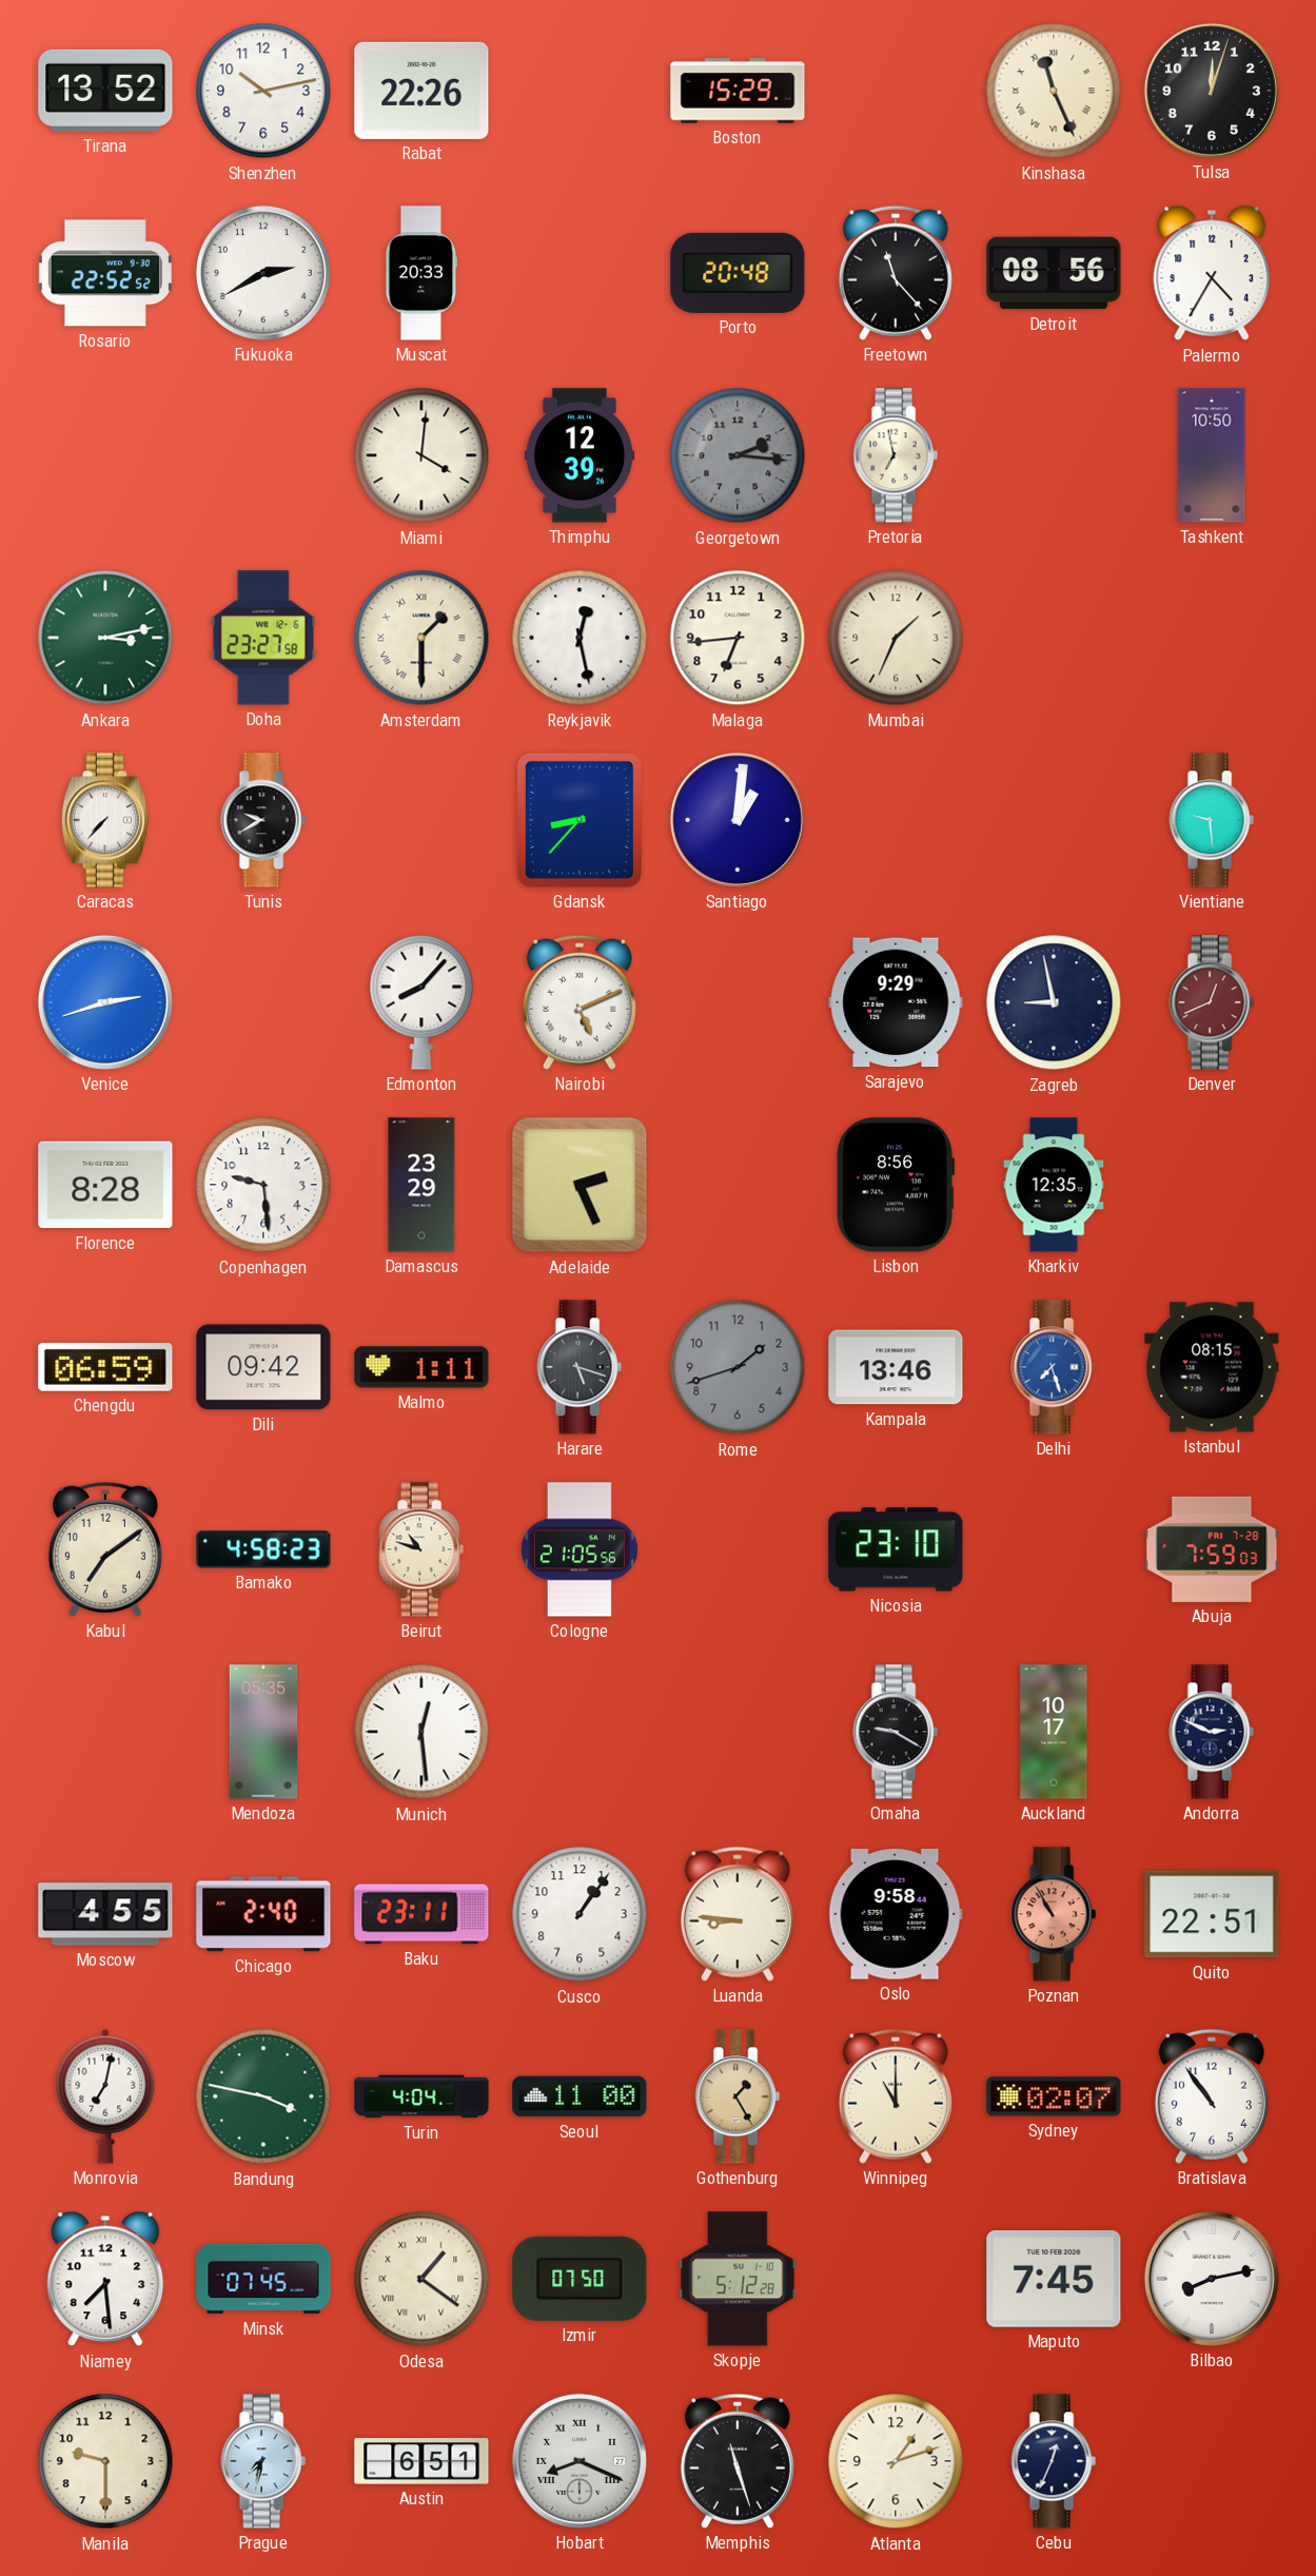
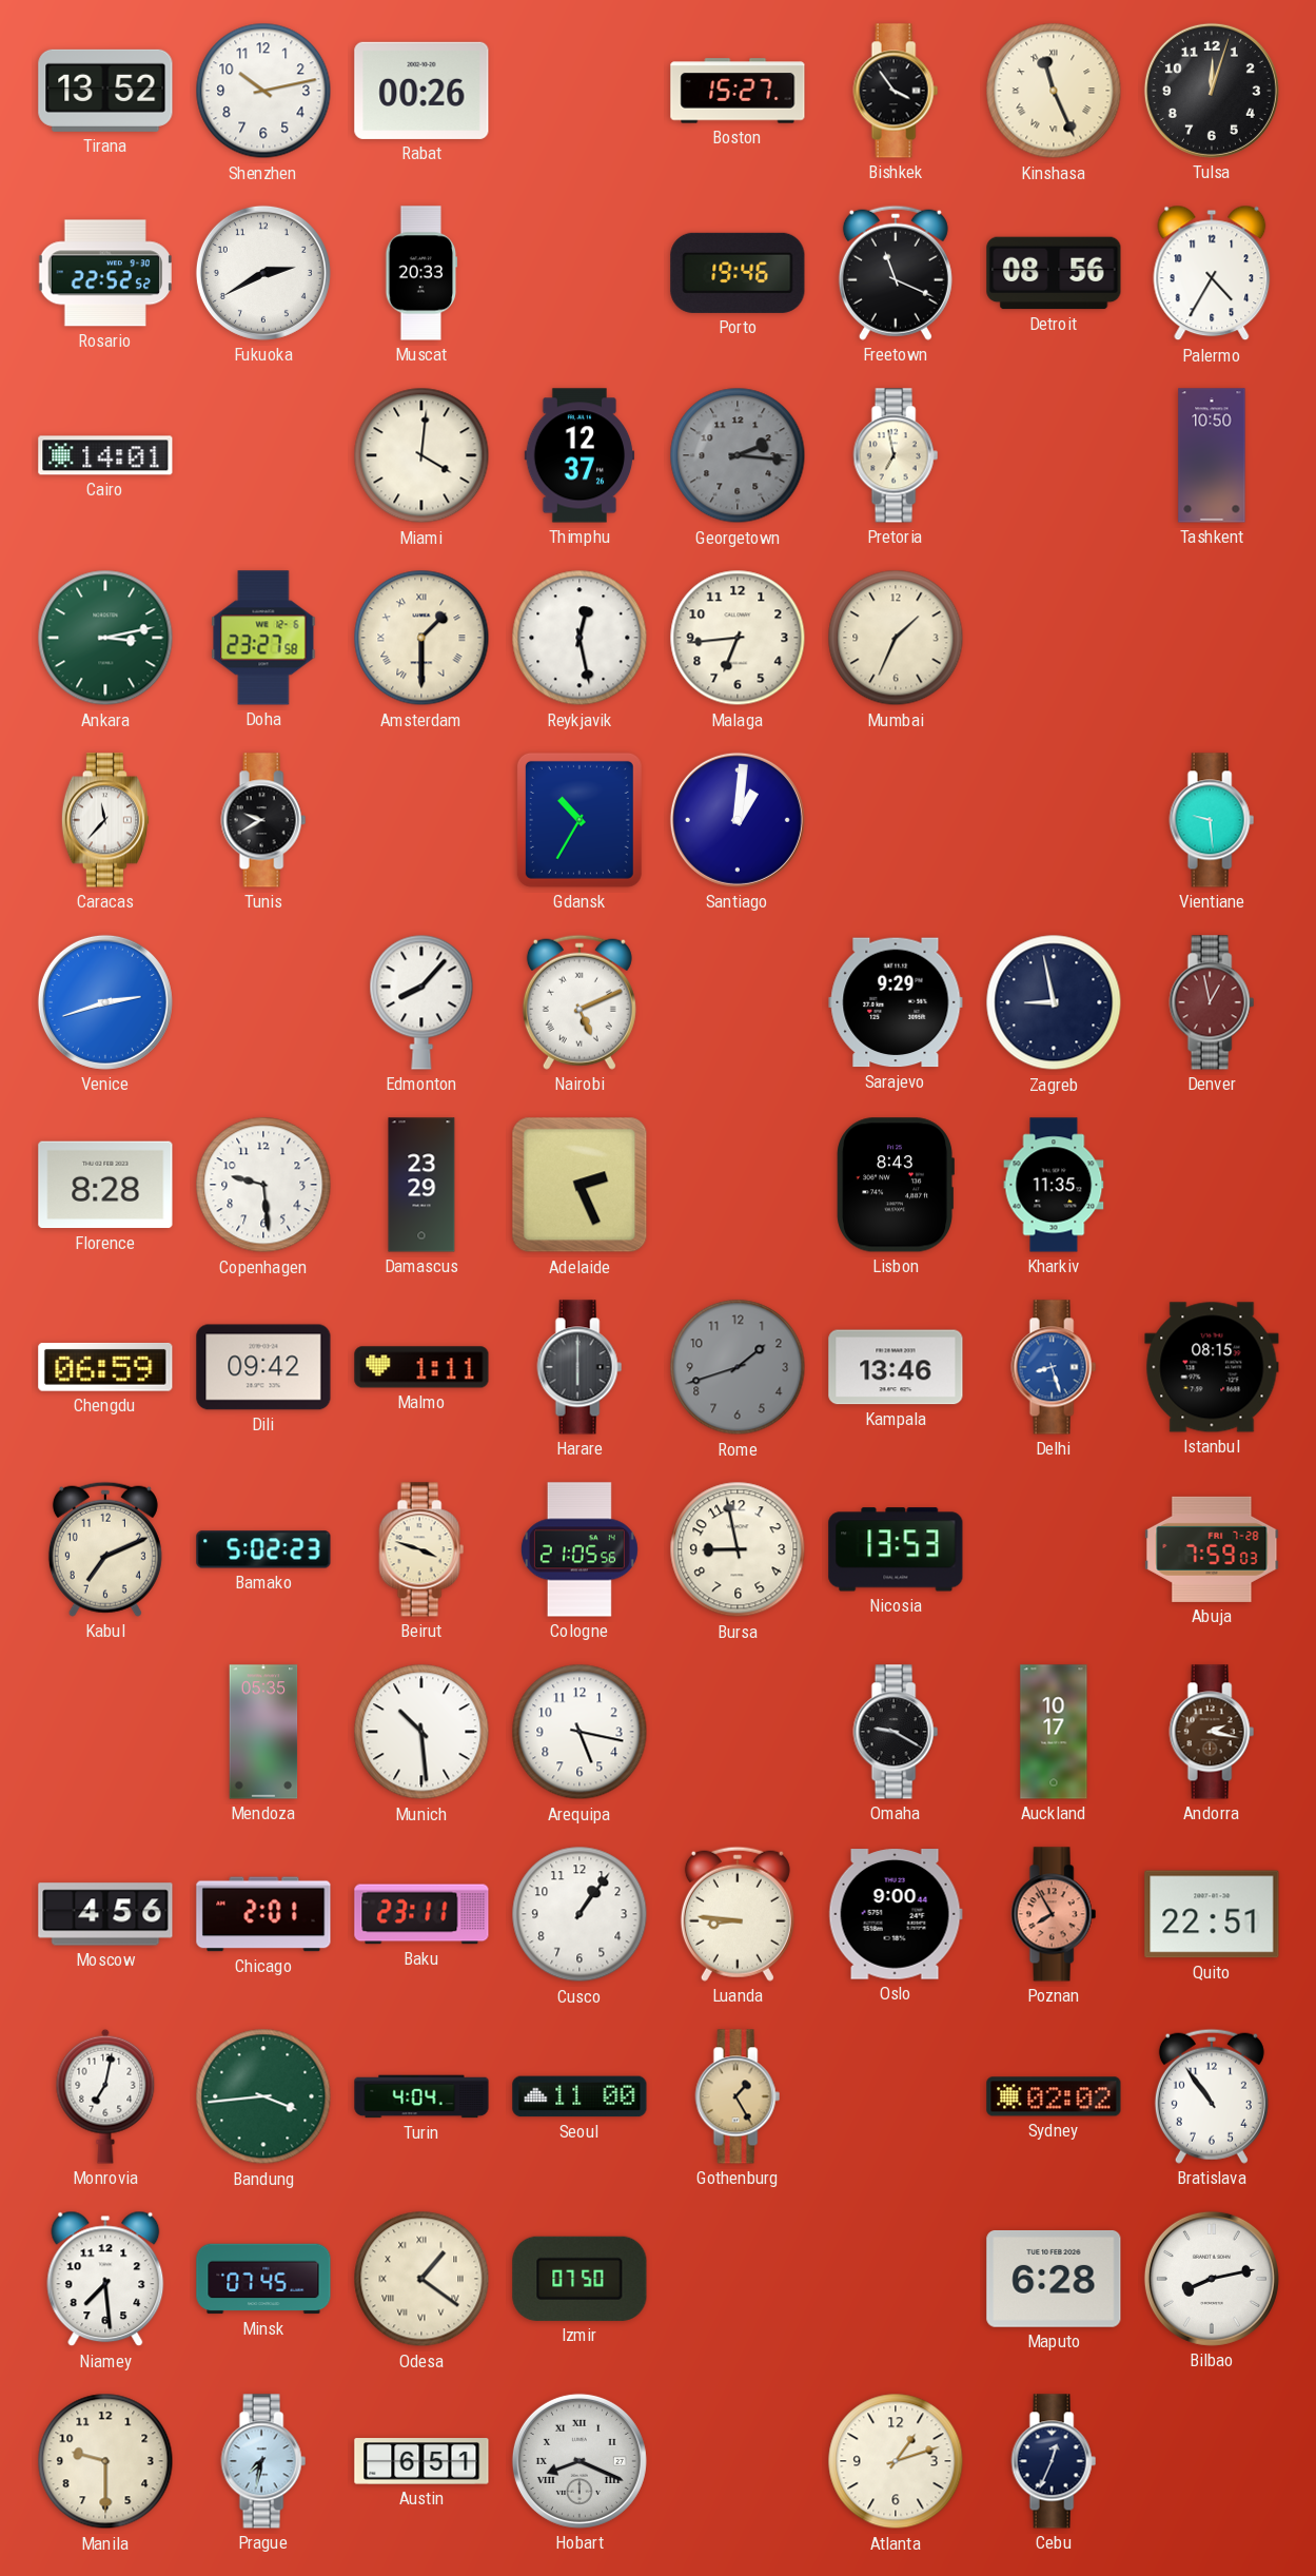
Rabat: 22:26 -> 00:26
Boston: 15:29 -> 15:27
Bishkek: none -> 3:54
Porto: 20:48 -> 19:46
Freetown: 11:23 -> 11:19
Cairo: none -> 14:01
Thimphu: 12:39 -> 12:37
Caracas: 7:37 -> 11:37
Gdansk: 8:37 -> 10:35
Denver: 12:41 -> 12:58
Lisbon: 8:56 -> 8:43
Kharkiv: 12:35 -> 11:35
Harare: 5:18 -> 6:00
Delhi: 7:27 -> 8:27
Kabul: 7:09 -> 7:11
Bamako: 4:58 -> 5:02
Beirut: 10:48 -> 3:48
Bursa: none -> 8:58
Nicosia: 23:10 -> 13:53
Munich: 12:29 -> 10:29
Arequipa: none -> 5:17
Andorra: 2:49 -> 2:17
Andorra dial: navy -> brown
Moscow: 4:55 -> 4:56
Chicago: 2:40 -> 2:01
Oslo: 9:58 -> 9:00
Poznan: 10:55 -> 7:55
Bandung: 3:47 -> 3:44
Winnipeg: 11:00 -> none
Sydney: 02:07 -> 02:02
Skopje: 5:12 -> none
Maputo: 7:45 -> 6:28
Memphis: 11:27 -> none
